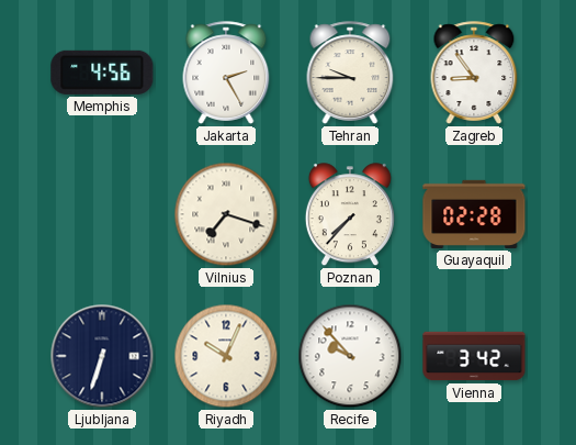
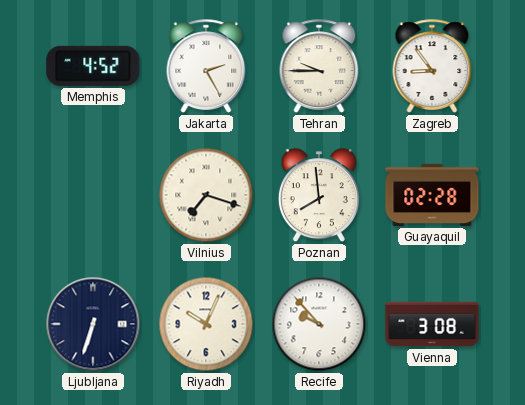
Memphis: 4:56 -> 4:52
Poznan: 7:37 -> 7:59
Vienna: 3:42 -> 3:08
